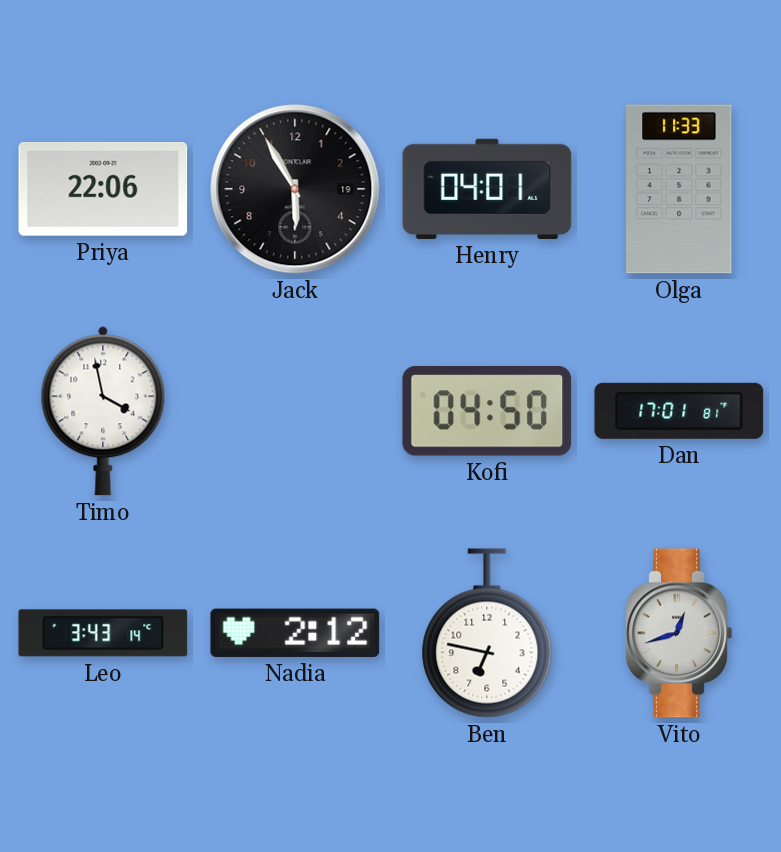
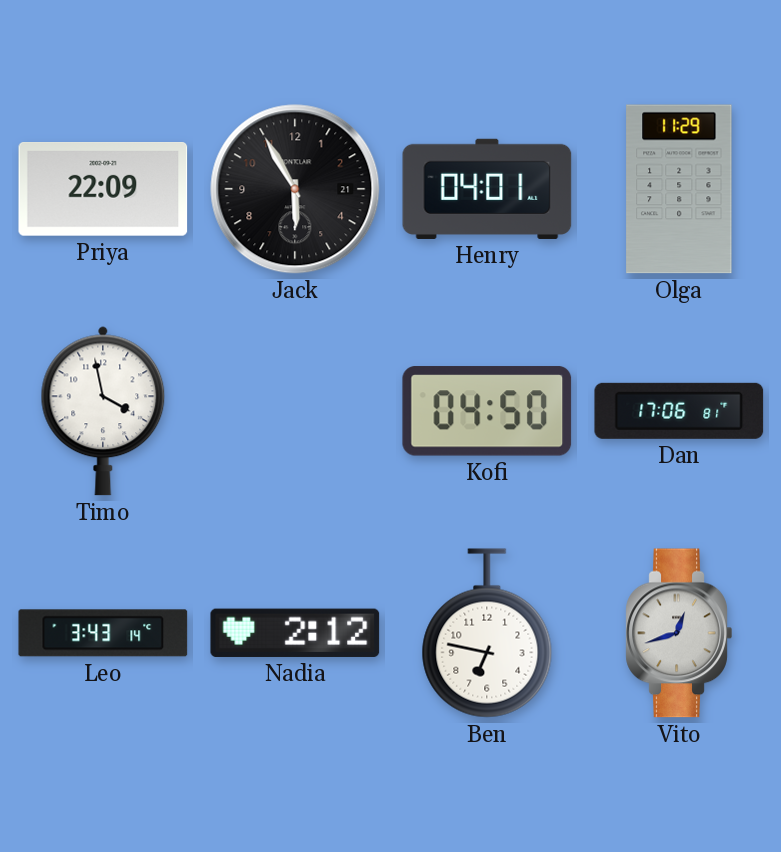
Priya: 22:06 -> 22:09
Jack date: 19 -> 21
Olga: 11:33 -> 11:29
Dan: 17:01 -> 17:06
